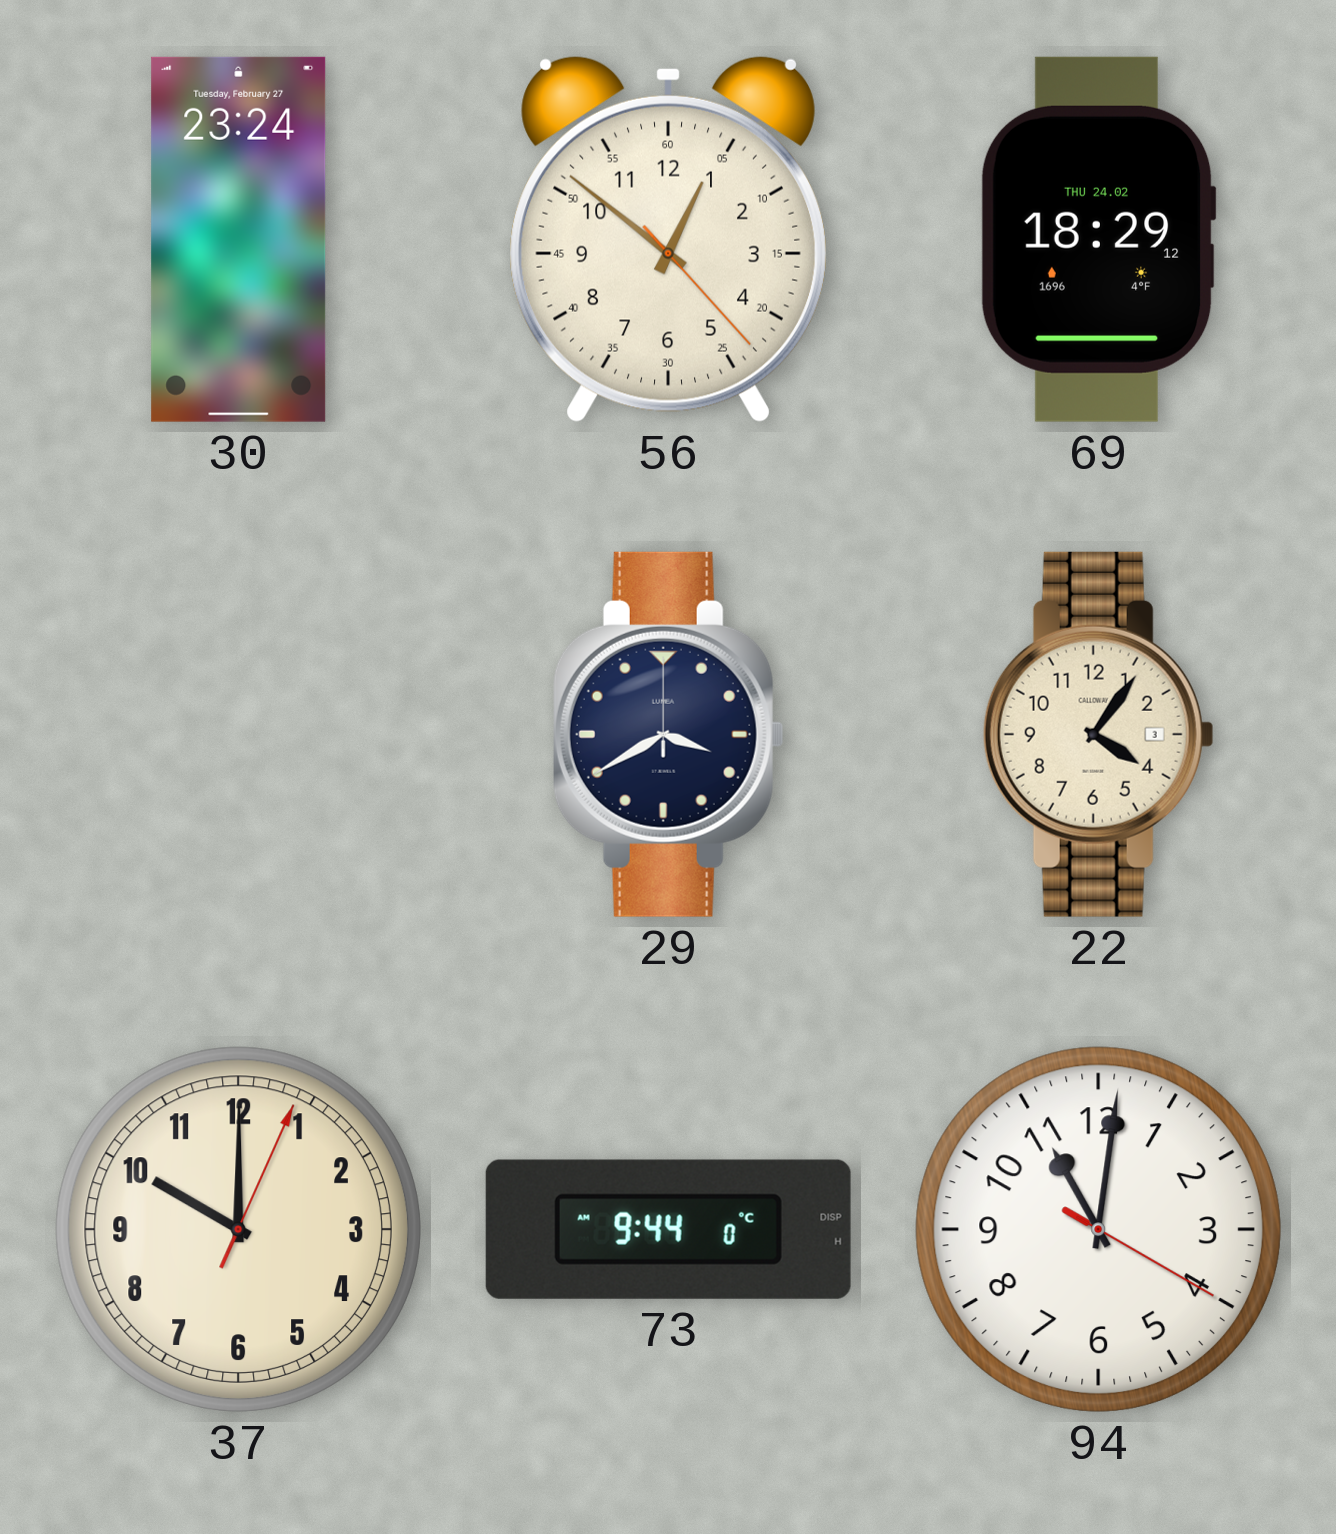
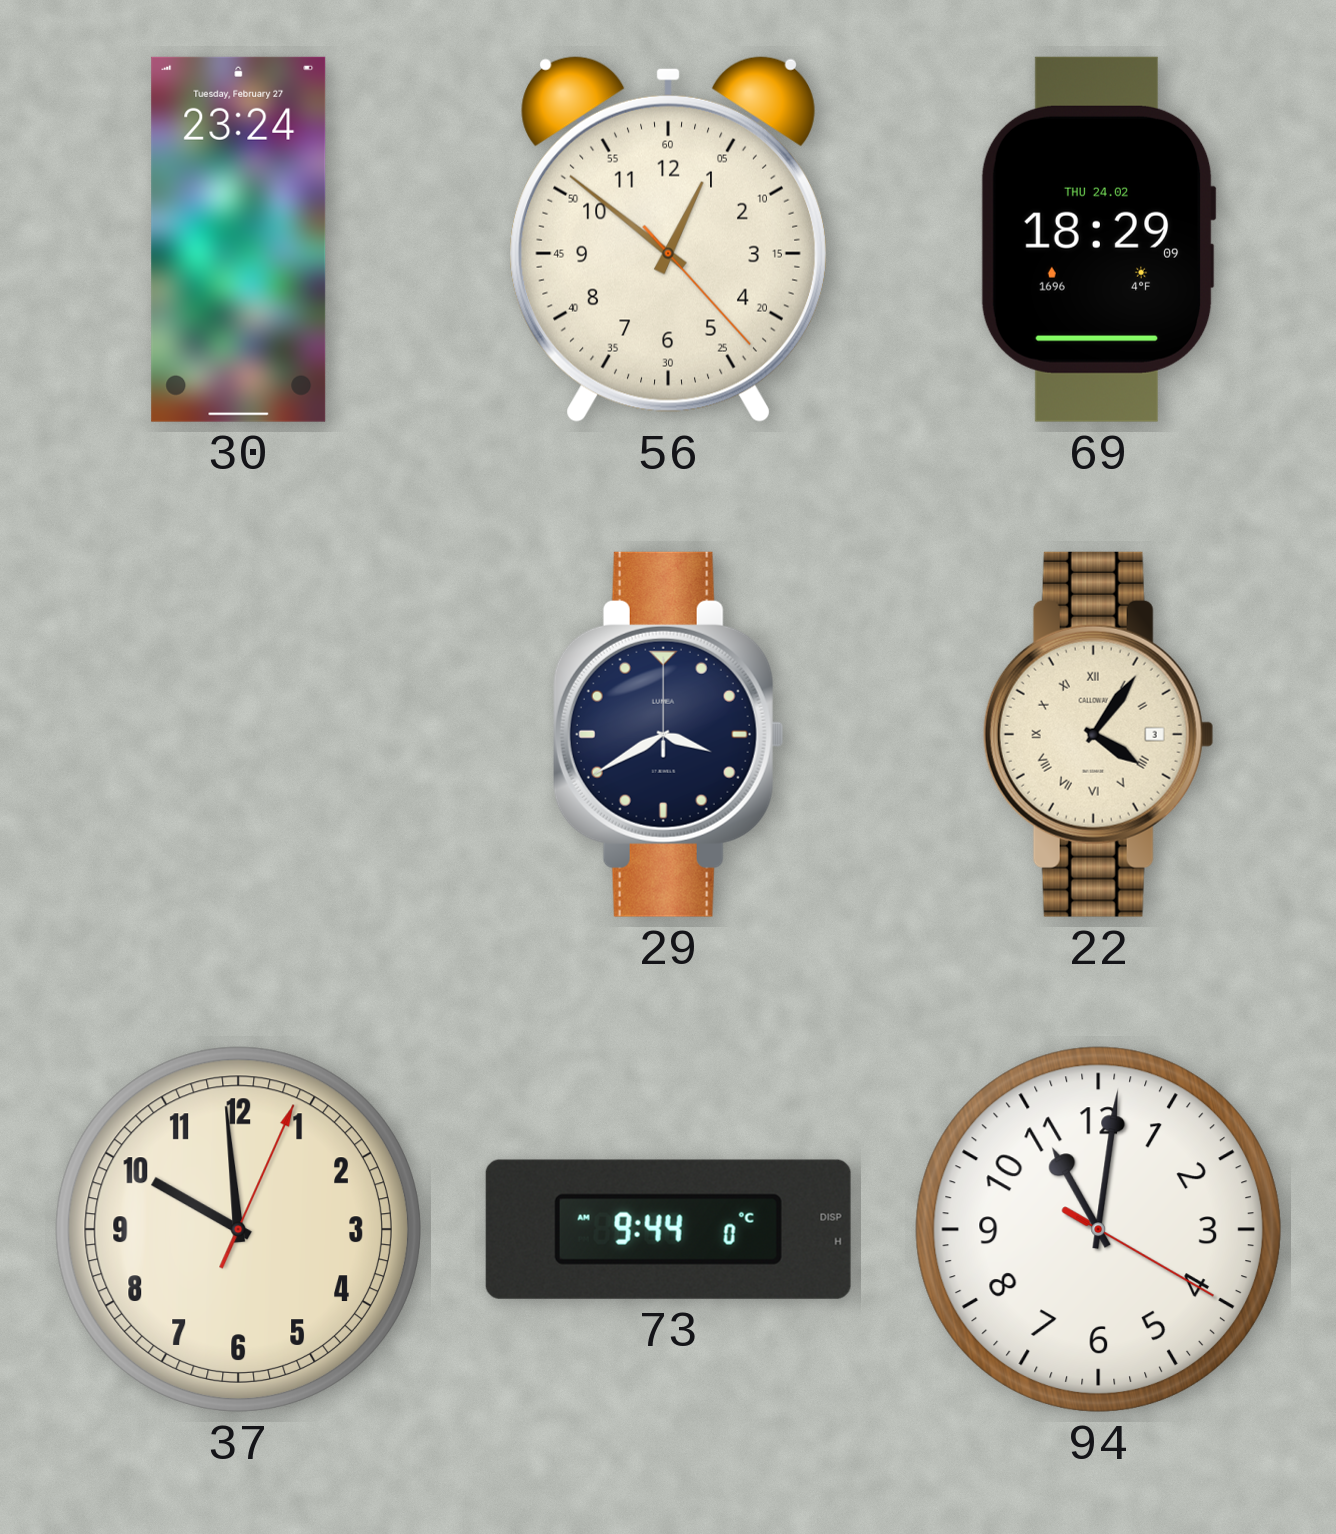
69: 18:29:12 -> 18:29:09
22 numerals: Arabic -> Roman
37: 10:00 -> 9:59
